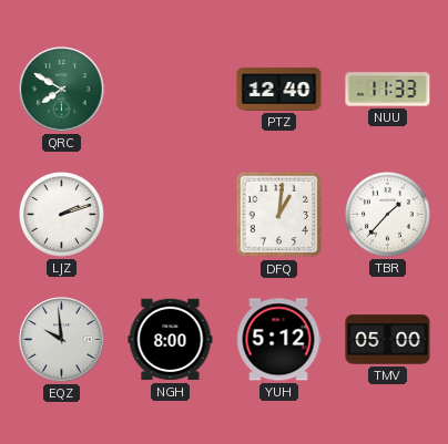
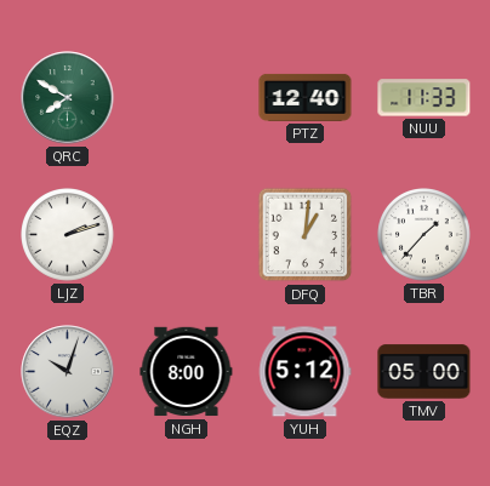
EQZ: 9:59 -> 10:03
